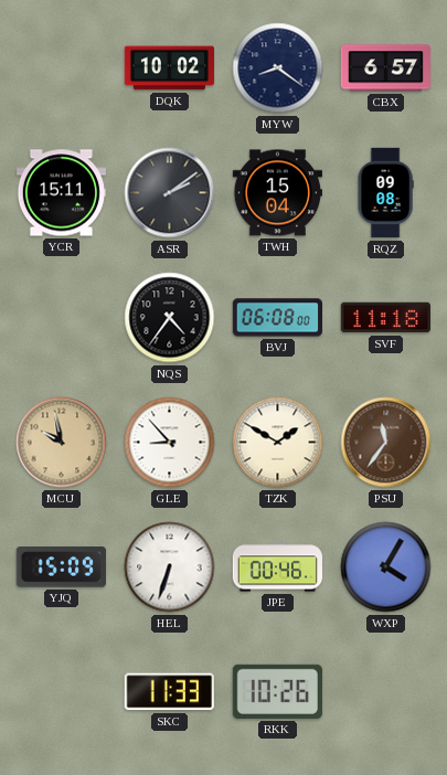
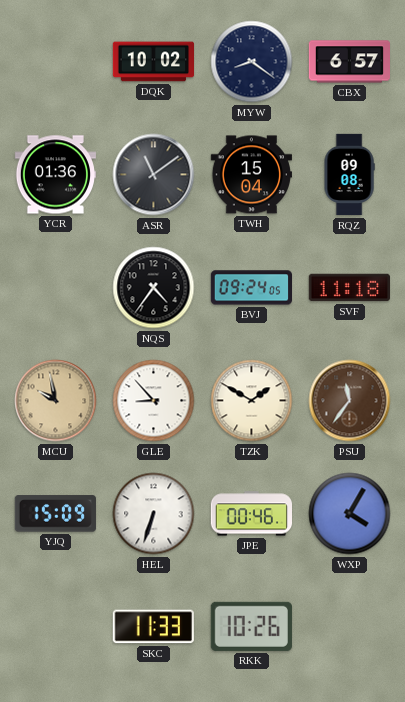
YCR: 15:11 -> 01:36
ASR: 2:09 -> 11:09
BVJ: 06:08 -> 09:24
